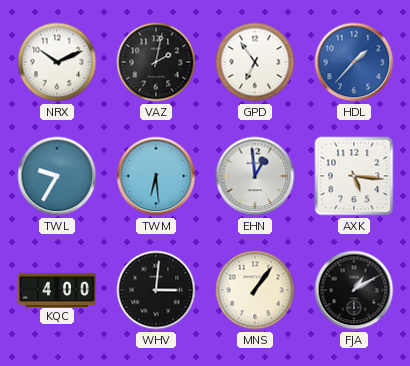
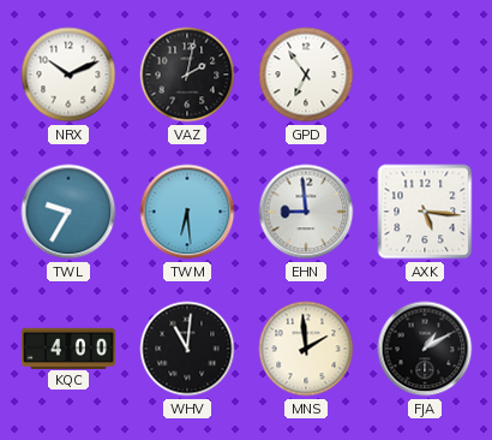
HDL: 1:37 -> none
EHN: 12:59 -> 8:59
WHV: 3:01 -> 11:01
MNS: 1:06 -> 1:59
